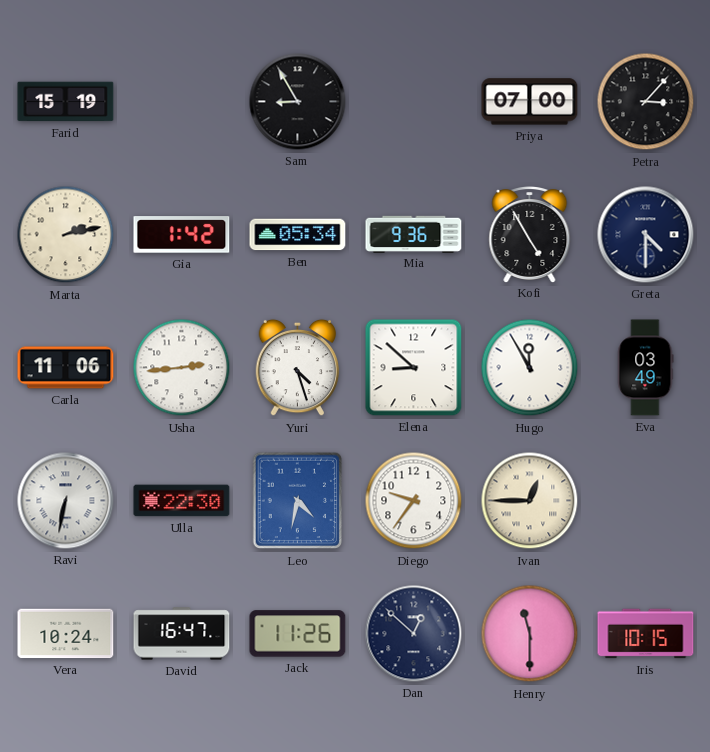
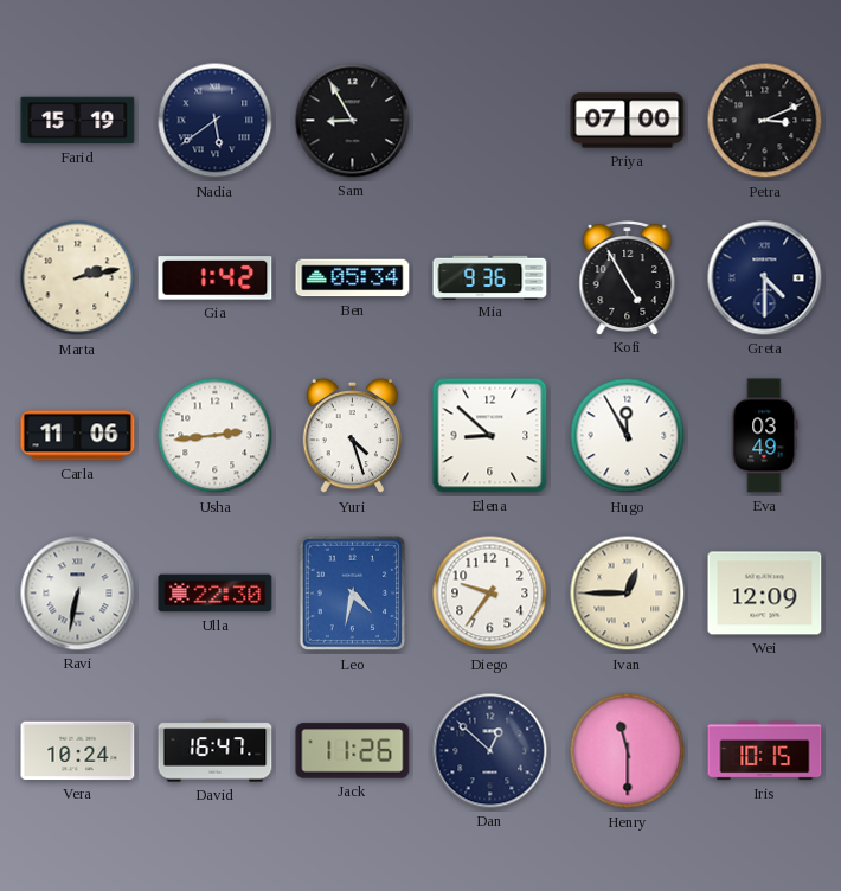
Nadia: none -> 5:39
Petra: 3:07 -> 3:11
Wei: none -> 12:09
